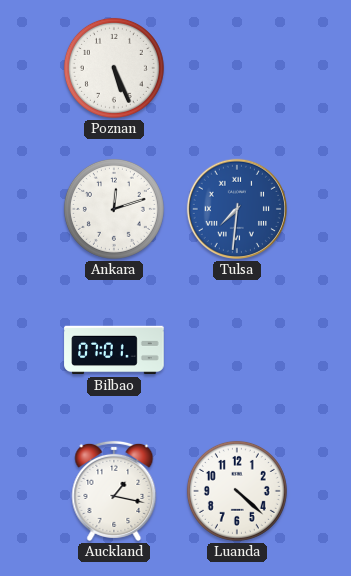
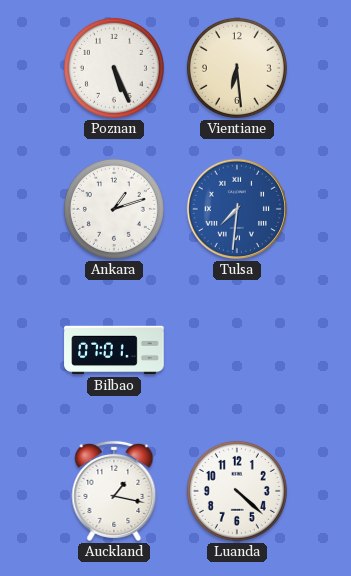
Vientiane: none -> 6:29
Ankara: 12:12 -> 1:12
